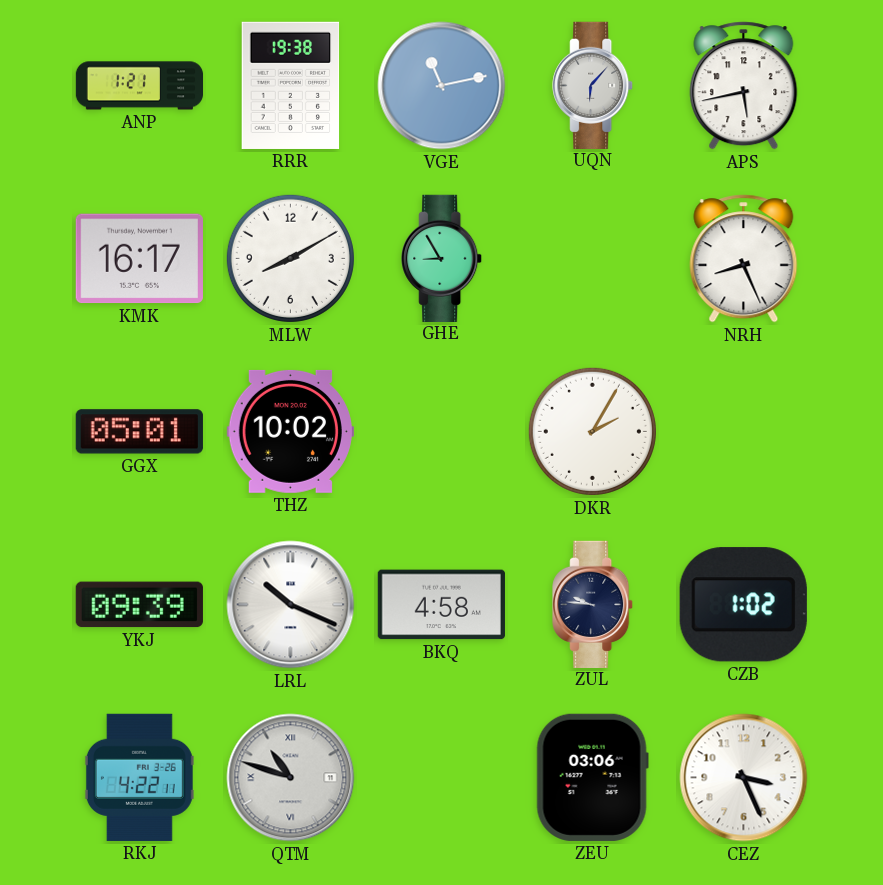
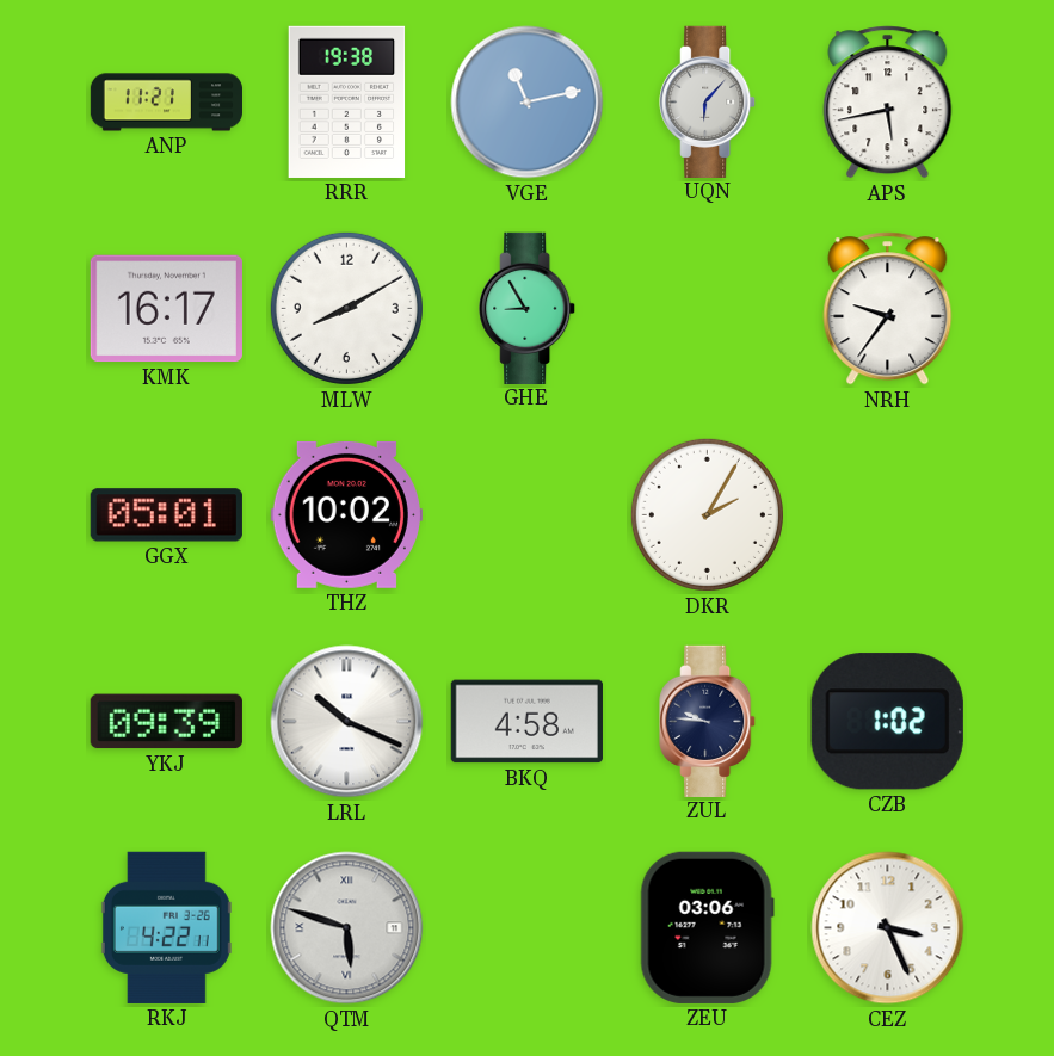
ANP: 1:21 -> 11:21
NRH: 8:26 -> 9:36
QTM: 10:48 -> 5:48
